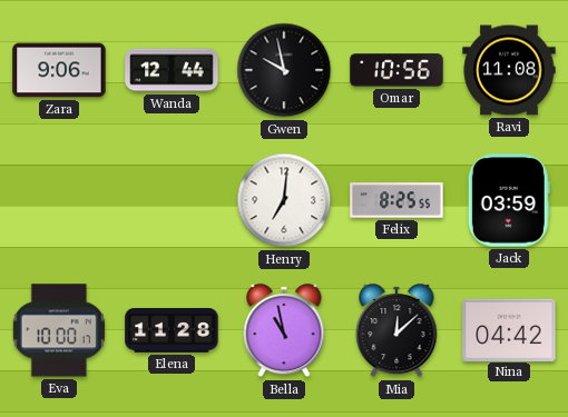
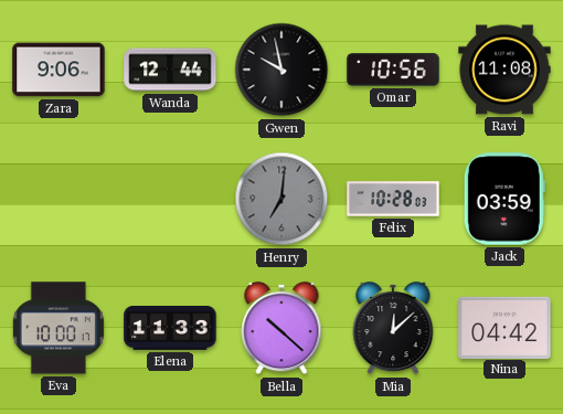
Henry dial: white -> grey
Felix: 8:25 -> 10:28
Elena: 11:28 -> 11:33
Bella: 10:58 -> 10:22
